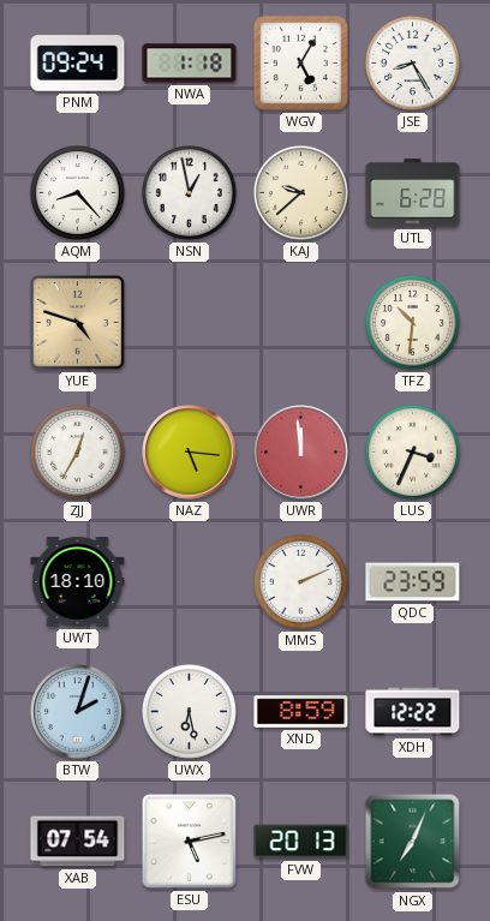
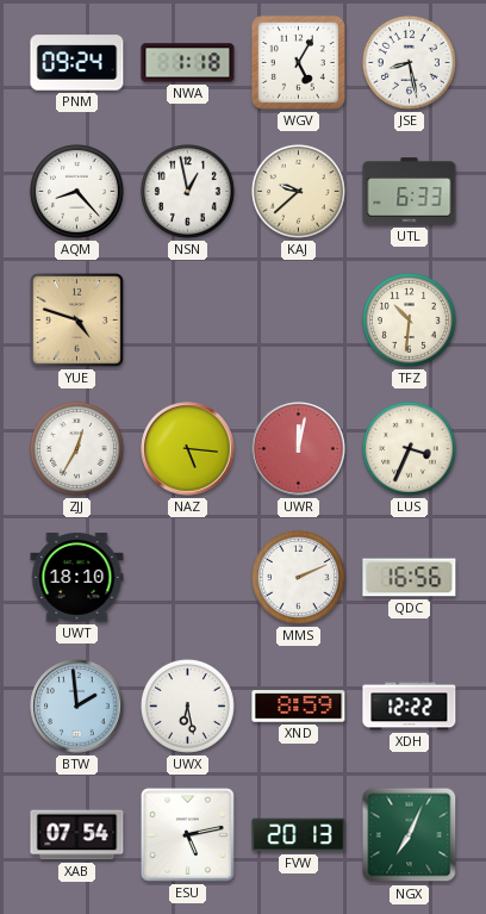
JSE: 8:25 -> 8:28
UTL: 6:28 -> 6:33
UWR: 11:59 -> 12:02
QDC: 23:59 -> 16:56
BTW: 2:03 -> 1:59
